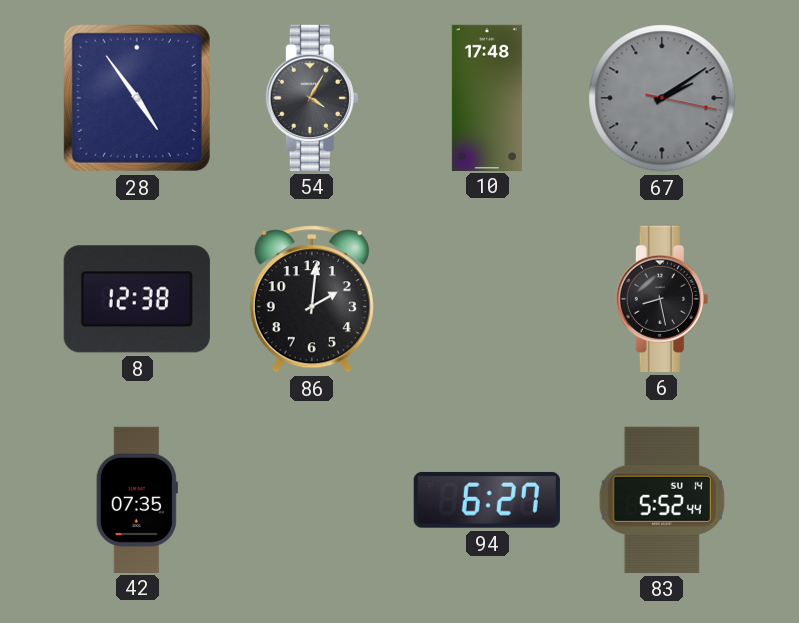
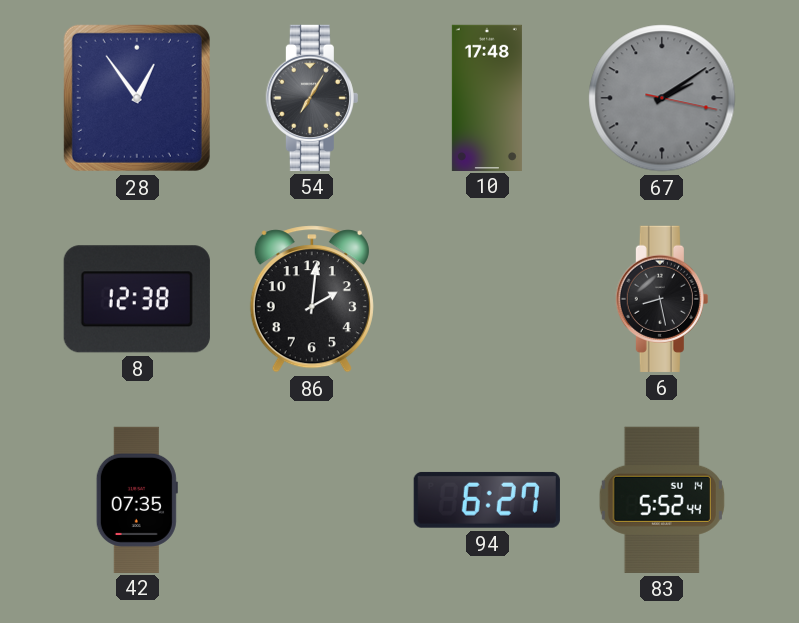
28: 4:54 -> 12:54
54: 4:05 -> 7:05
